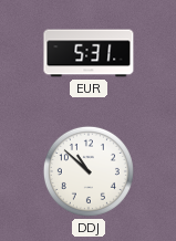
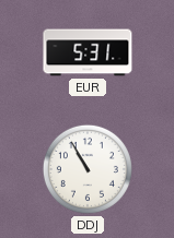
DDJ: 10:52 -> 10:55
